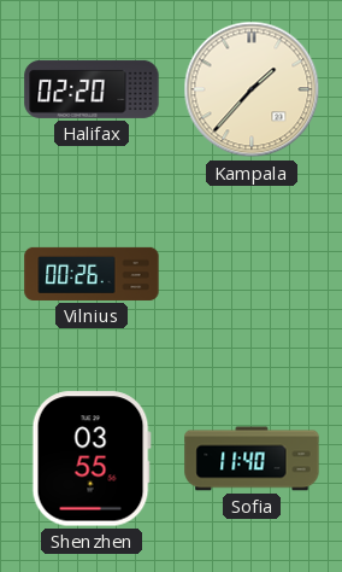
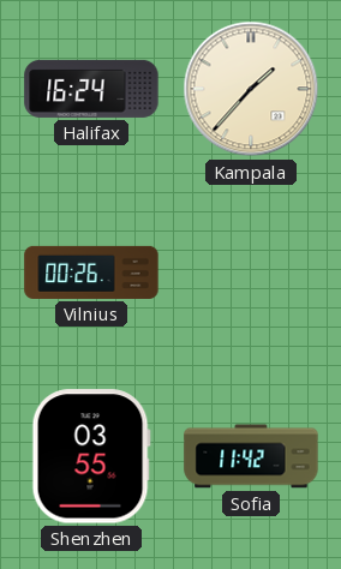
Halifax: 02:20 -> 16:24
Sofia: 11:40 -> 11:42
